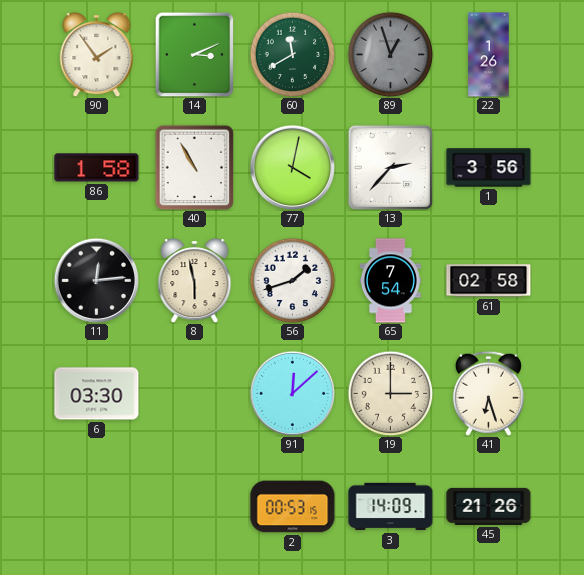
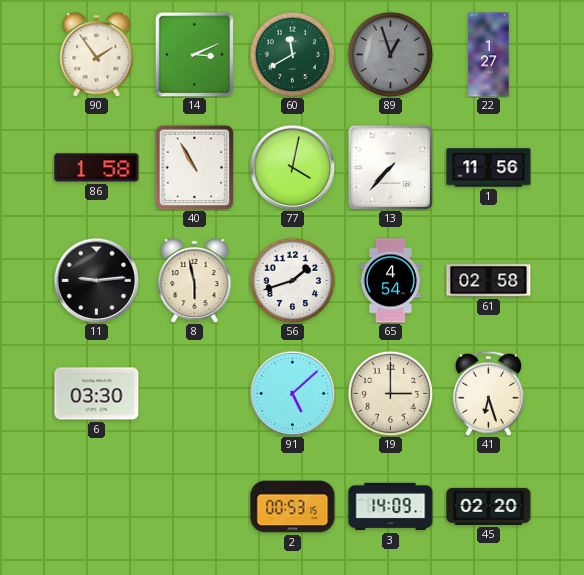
22: 1:26 -> 1:27
13: 2:37 -> 7:37
1: 3:56 -> 11:56
11: 12:14 -> 9:14
65: 7:54 -> 4:54
91: 12:08 -> 5:08
45: 21:26 -> 02:20
